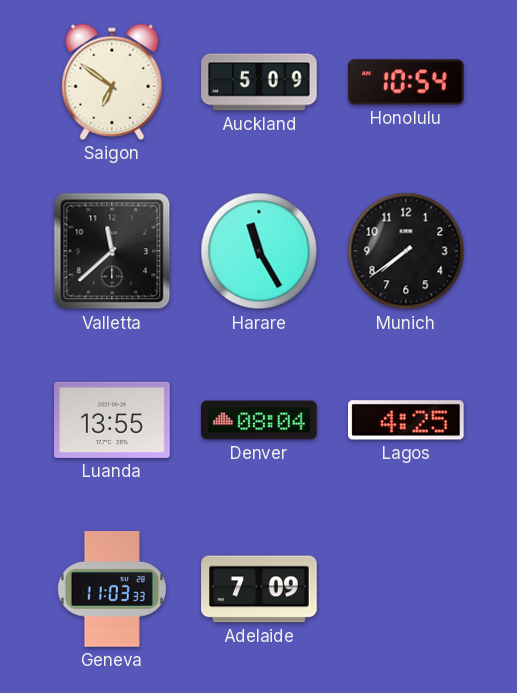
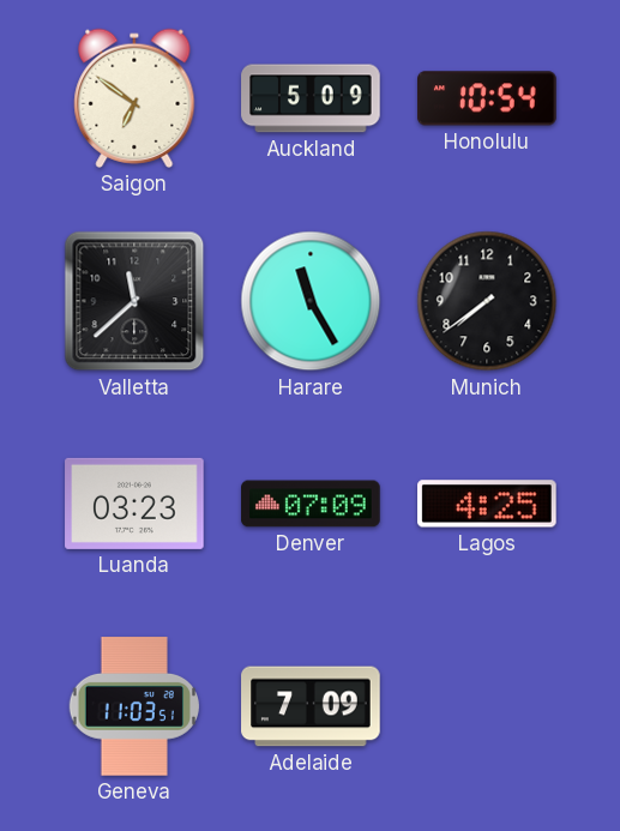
Luanda: 13:55 -> 03:23
Denver: 08:04 -> 07:09
Geneva: 11:03:33 -> 11:03:51
